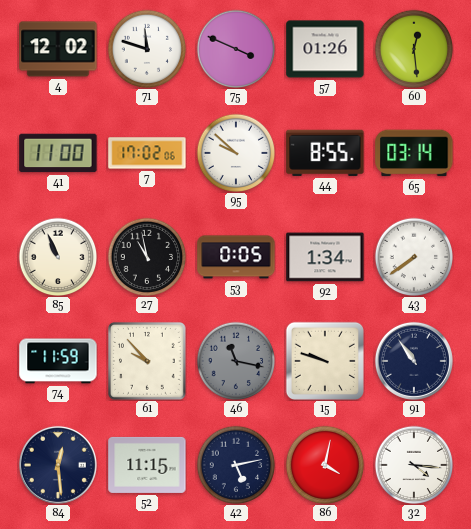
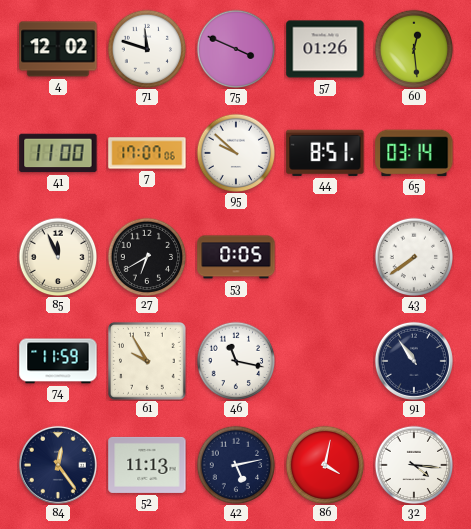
7: 17:02 -> 17:07
44: 8:55 -> 8:51
85: 10:56 -> 11:56
27: 10:58 -> 6:40
92: 1:34 -> none
61: 9:53 -> 9:55
46 dial: grey -> white
15: 9:48 -> none
84: 12:29 -> 12:24
52: 11:15 -> 11:13
